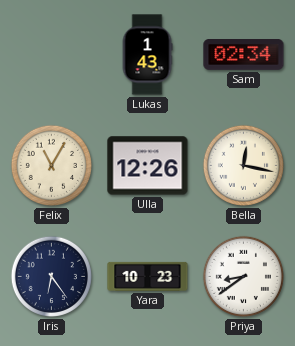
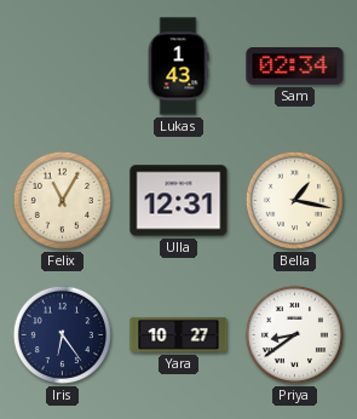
Ulla: 12:26 -> 12:31
Bella: 12:17 -> 1:17
Yara: 10:23 -> 10:27
